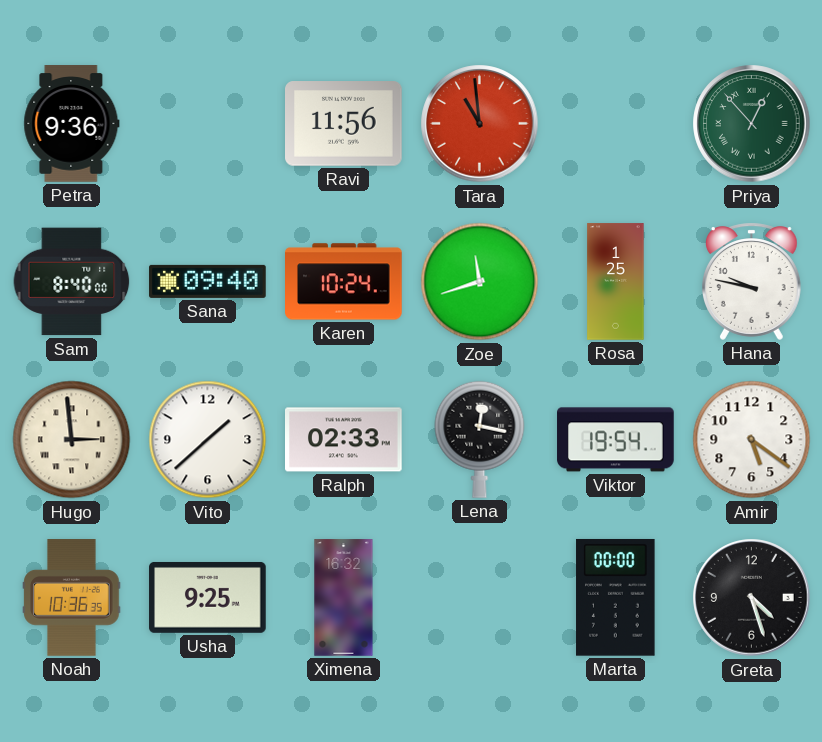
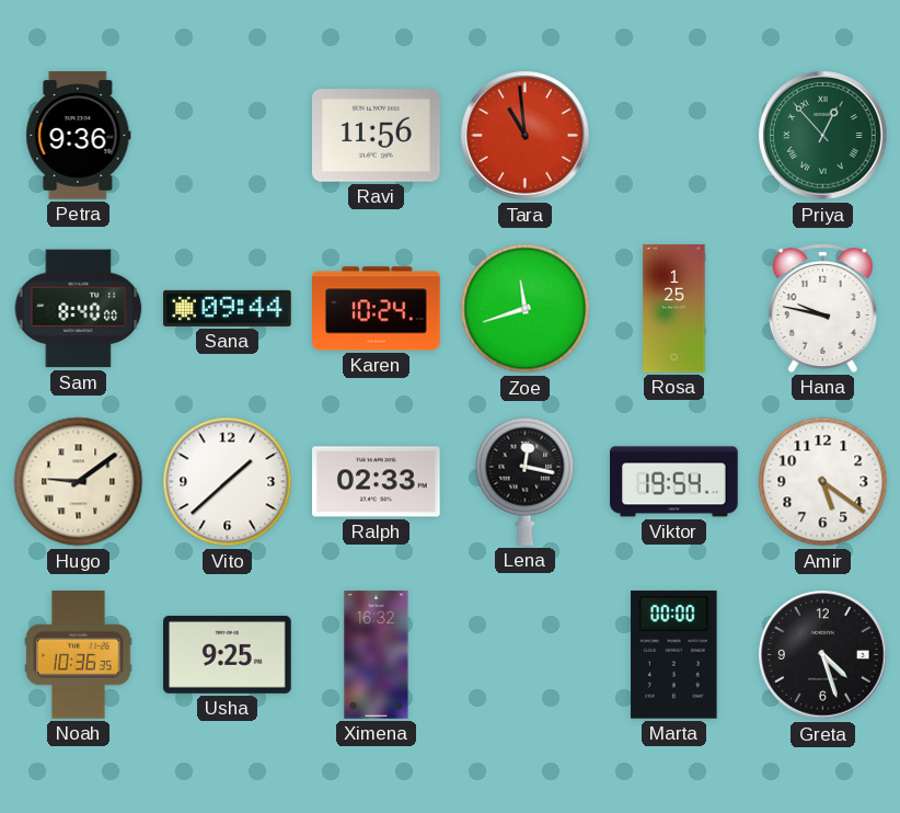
Sana: 09:40 -> 09:44
Hugo: 2:59 -> 9:09
